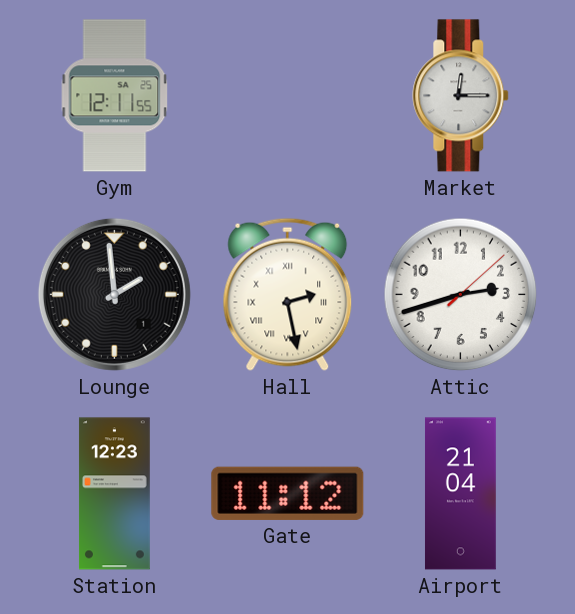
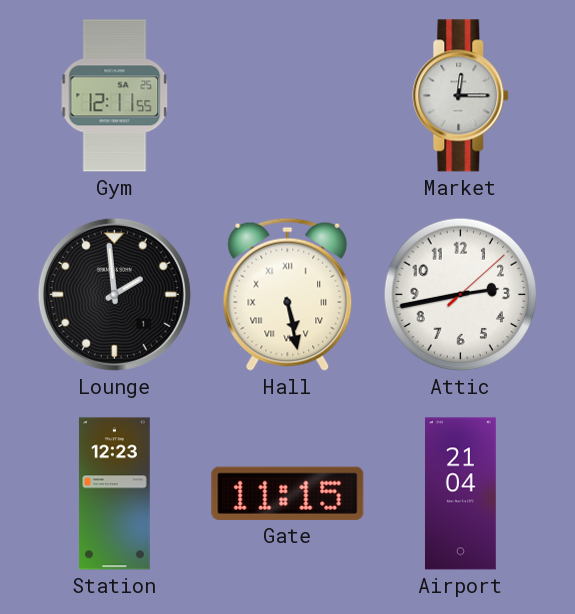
Hall: 2:28 -> 5:28
Attic: 2:42 -> 2:43
Gate: 11:12 -> 11:15
